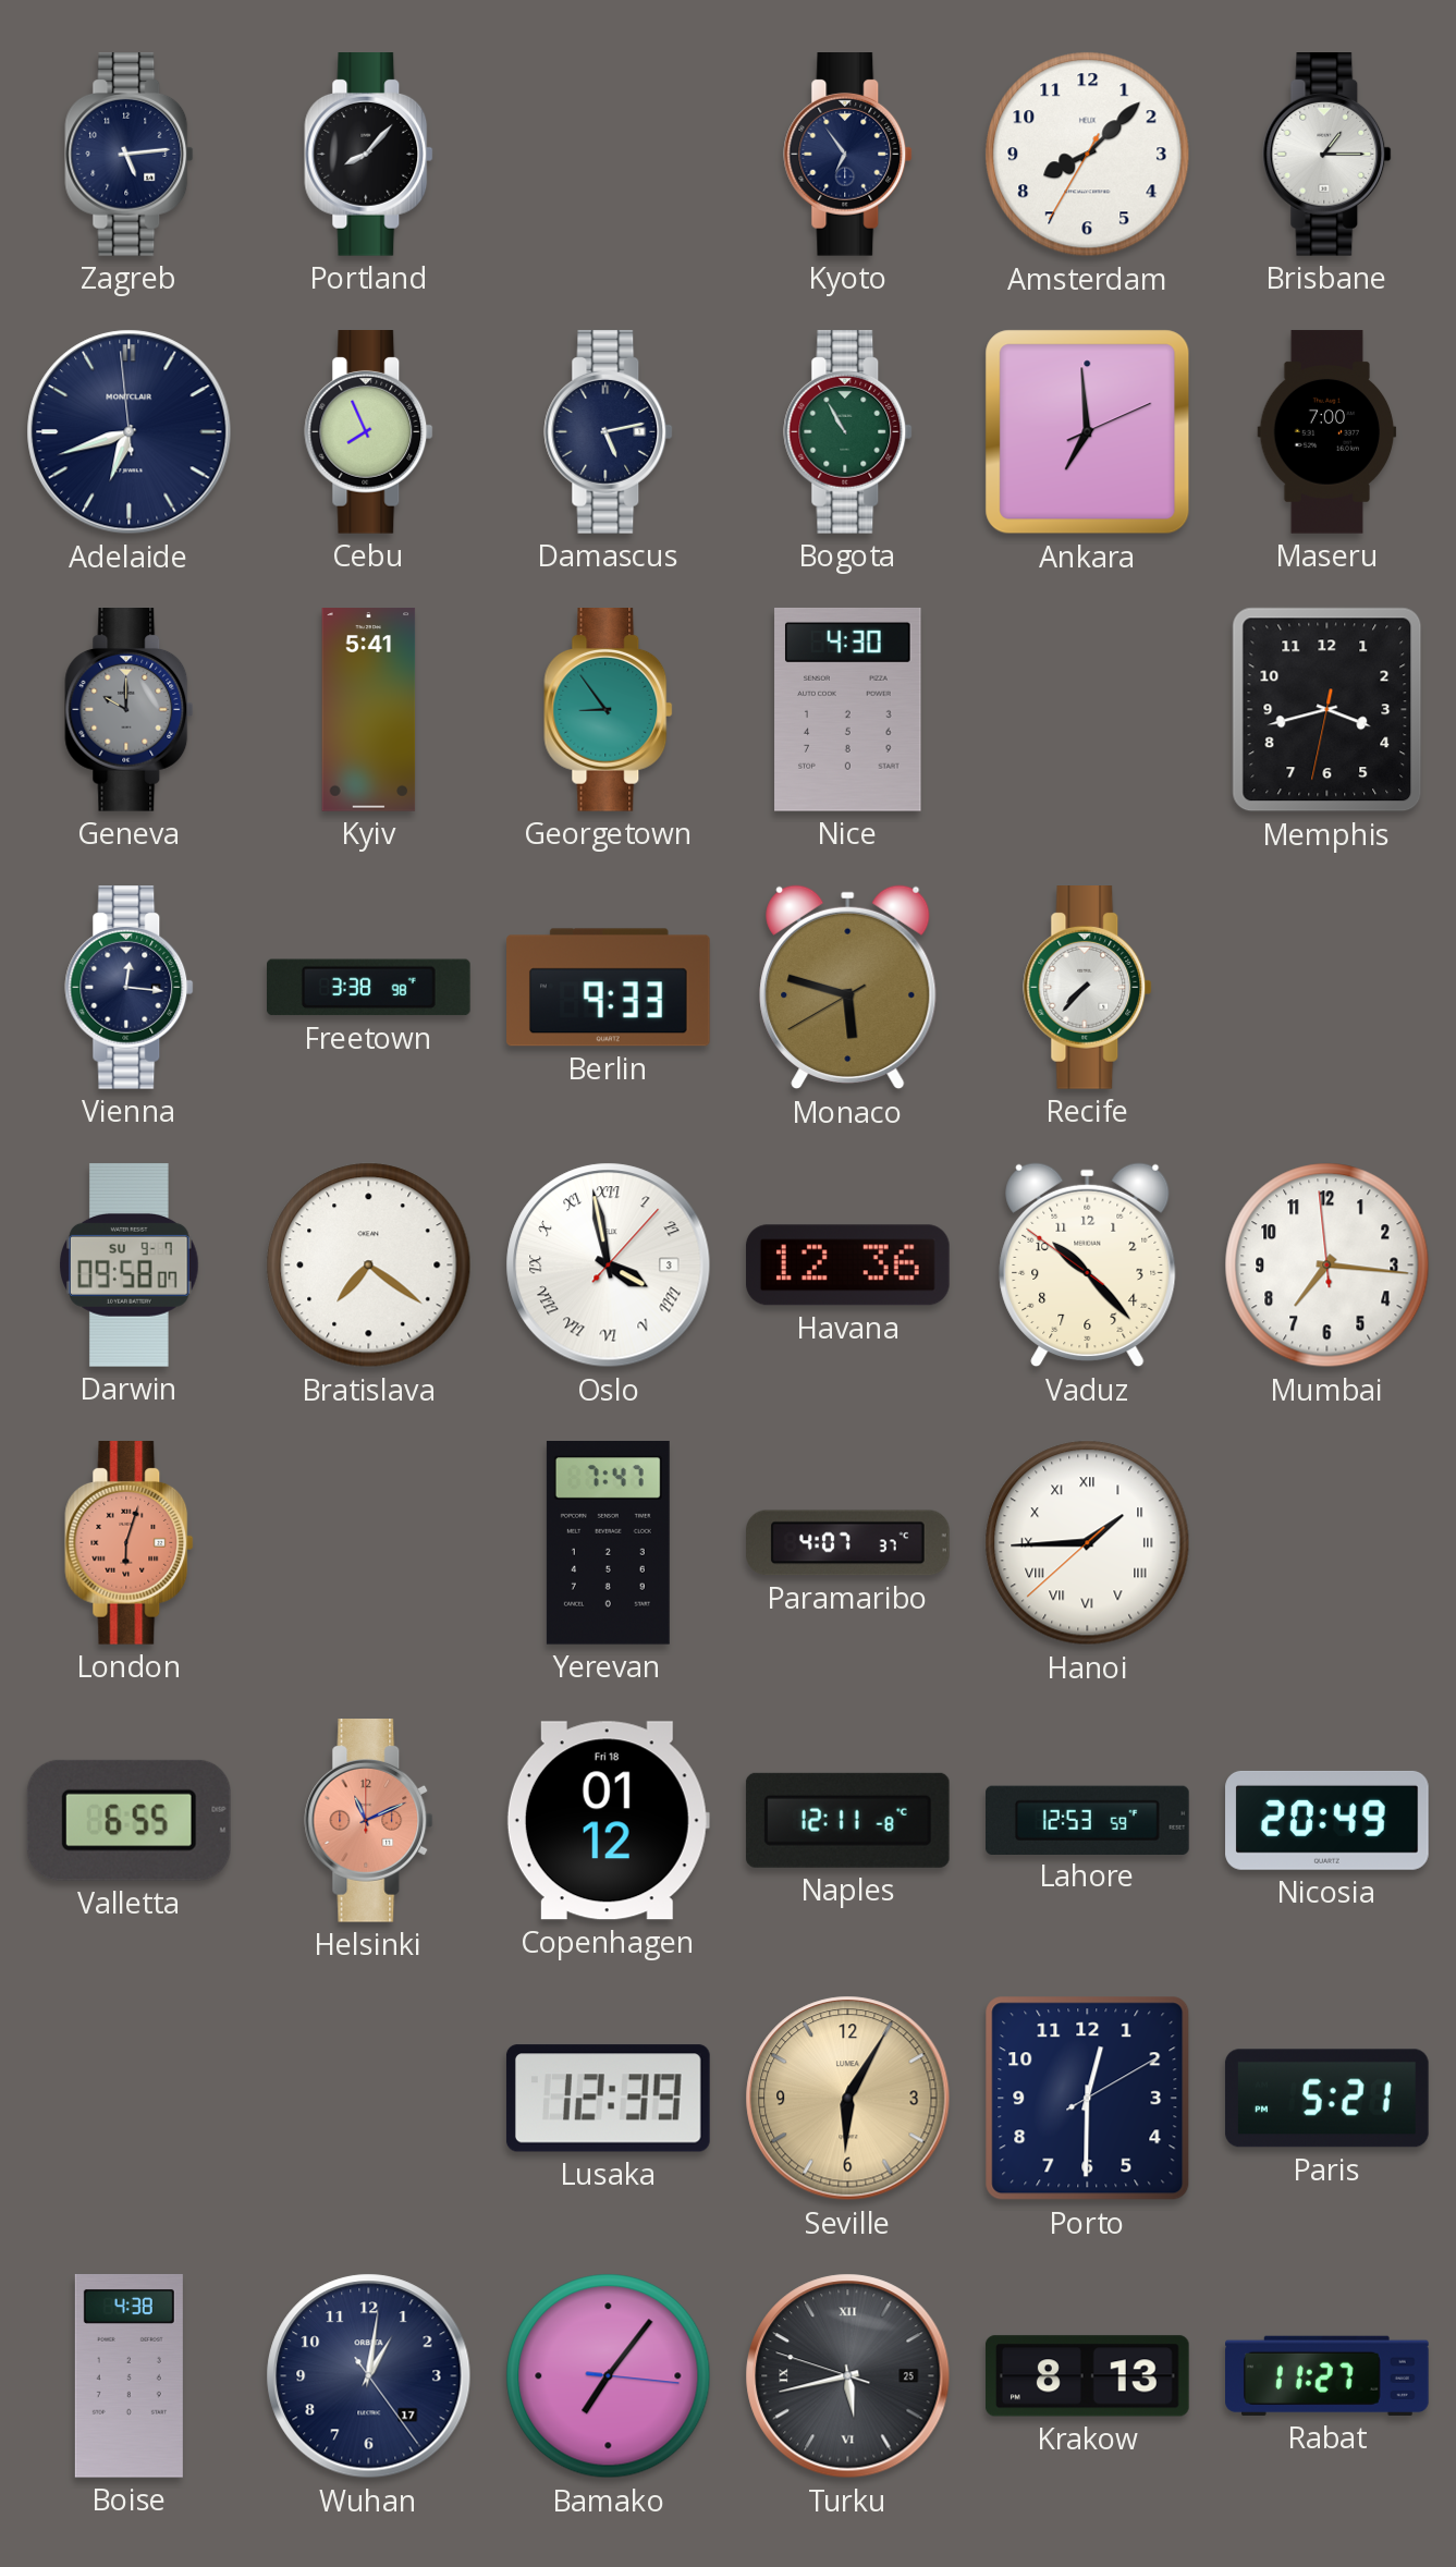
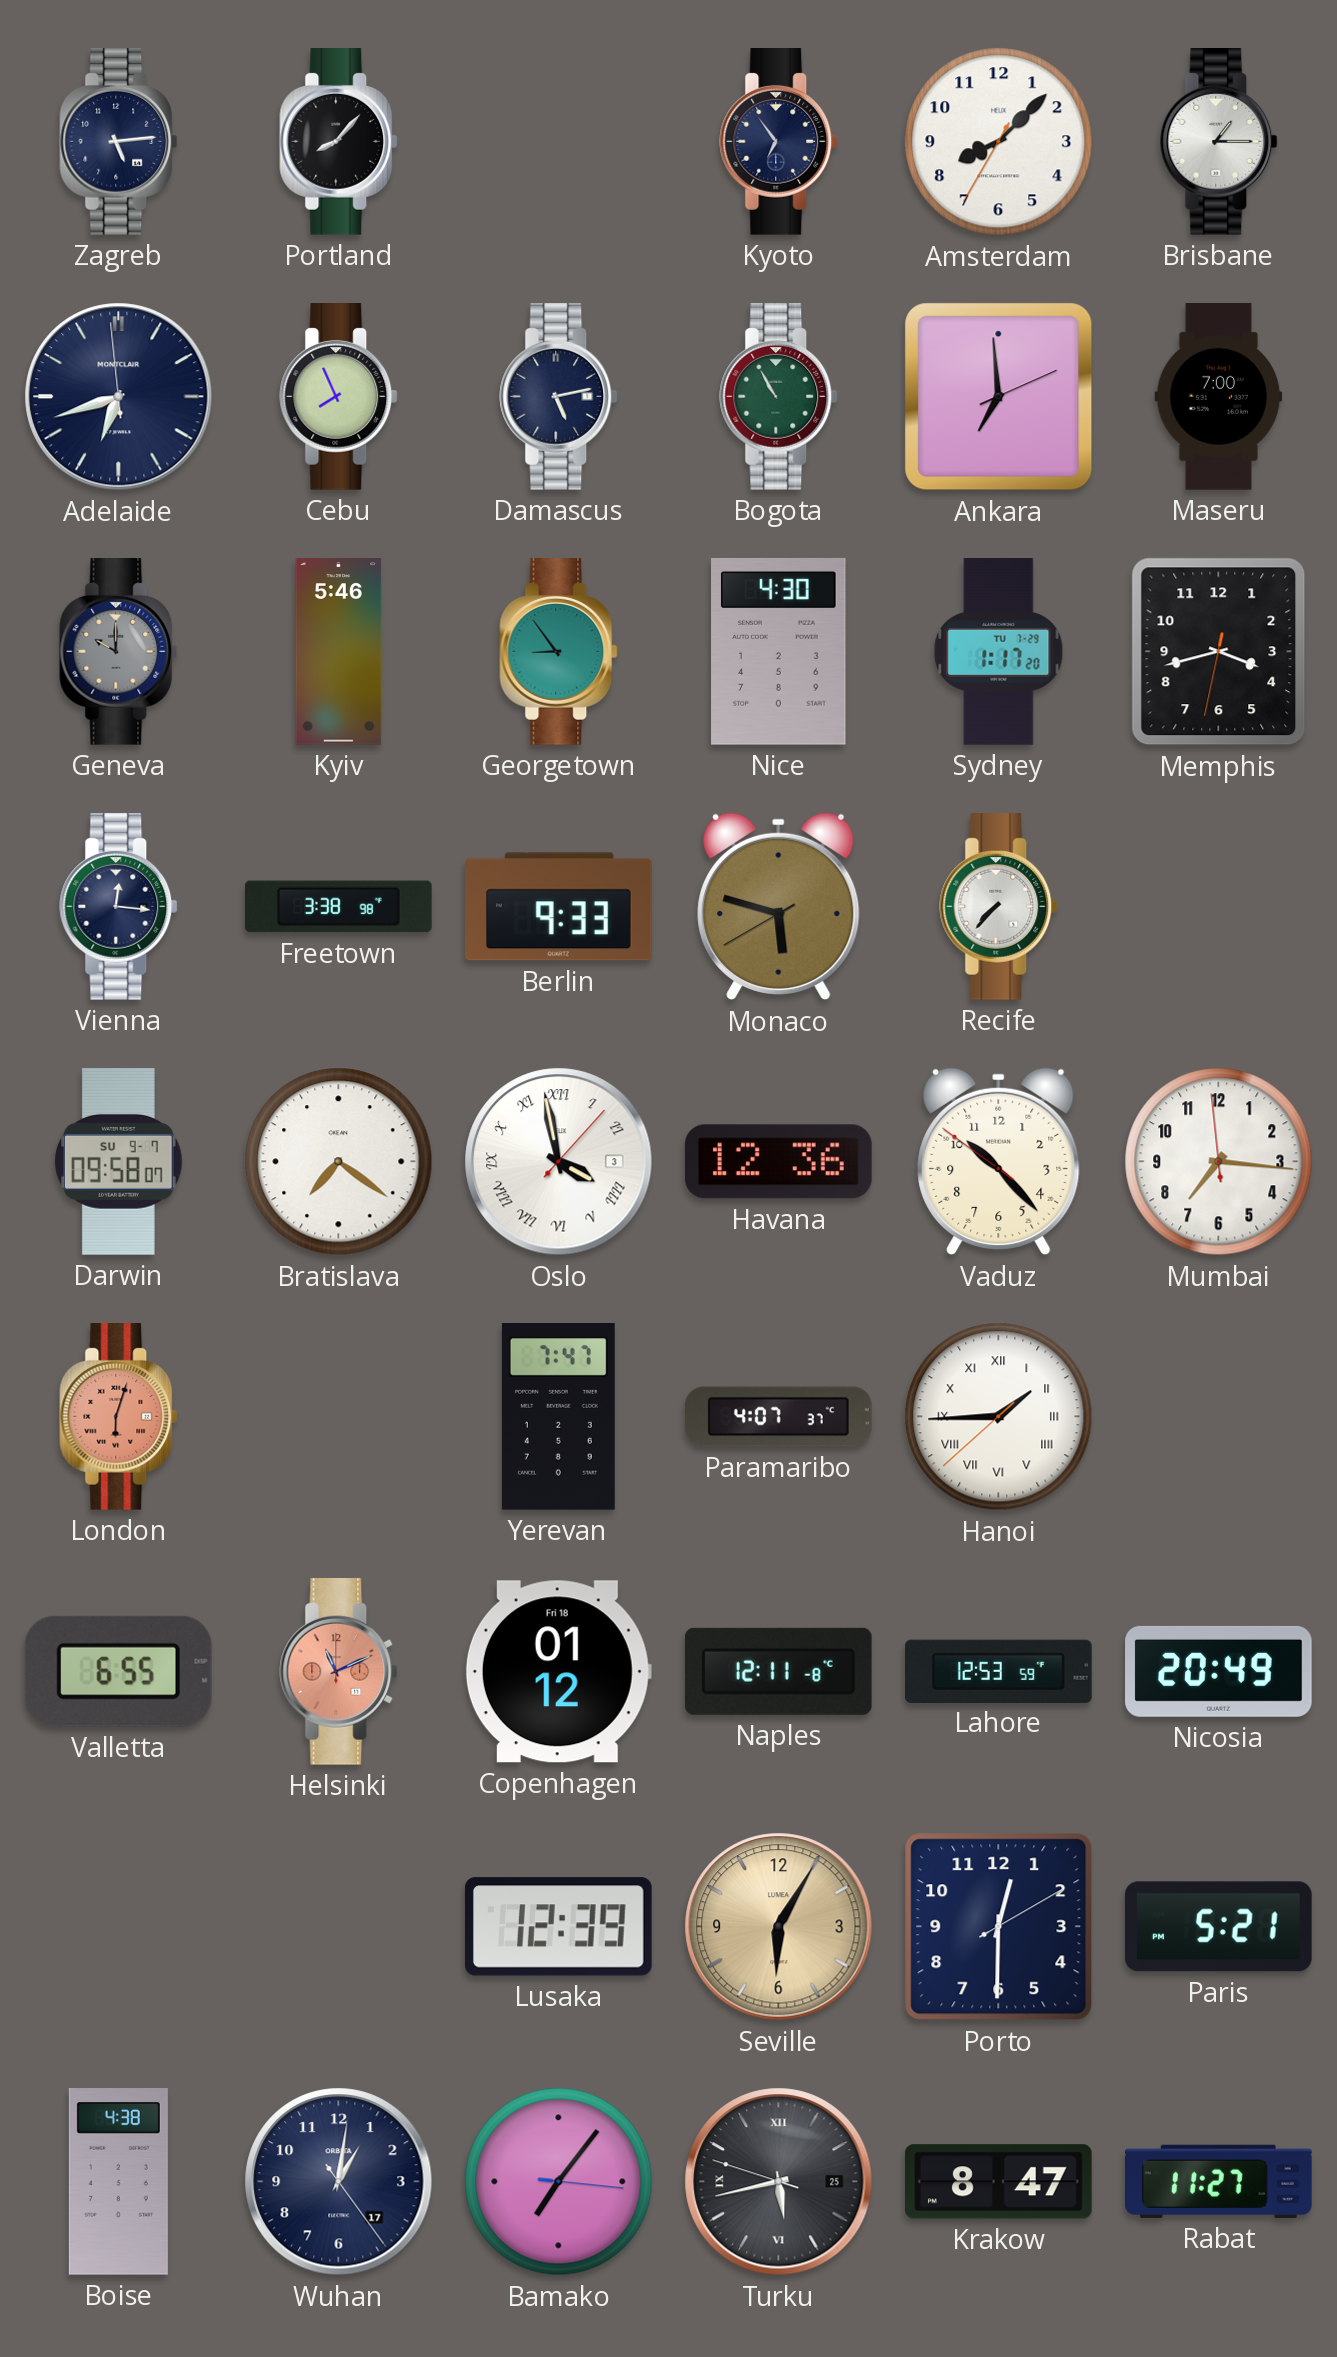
Kyiv: 5:41 -> 5:46
Sydney: none -> 1:17
Krakow: 8:13 -> 8:47
